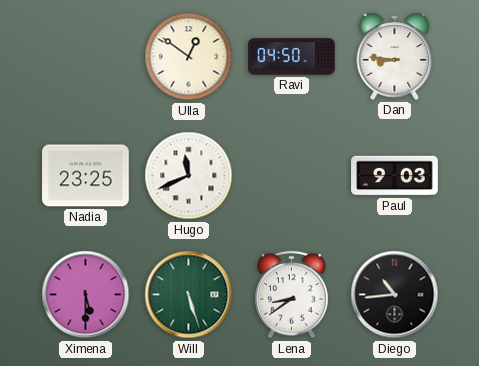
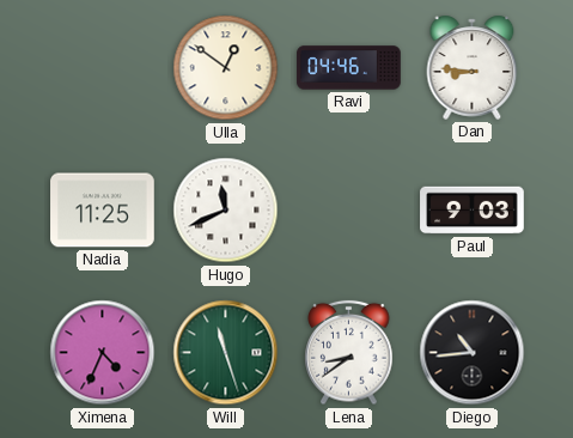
Ravi: 04:50 -> 04:46
Nadia: 23:25 -> 11:25
Ximena: 5:30 -> 4:34
Will: 5:27 -> 11:27
